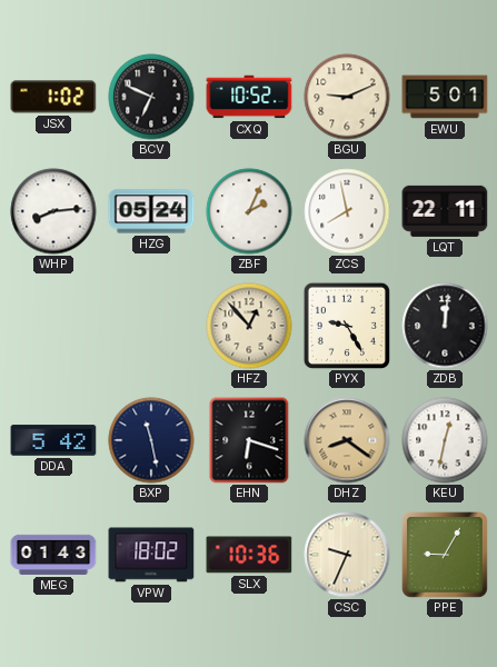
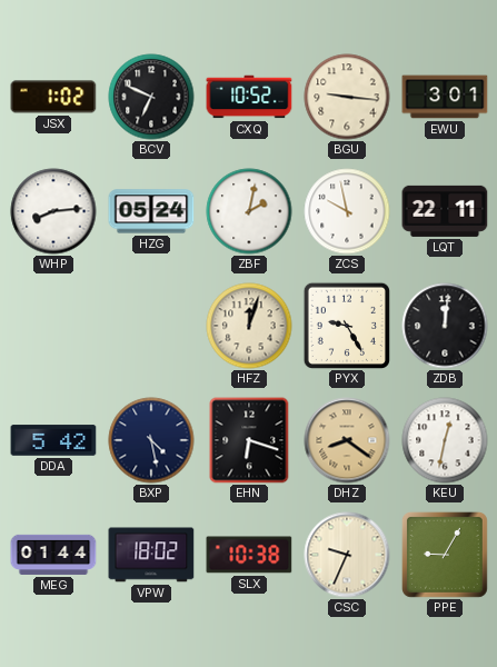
BGU: 9:11 -> 9:16
EWU: 5:01 -> 3:01
ZBF: 2:04 -> 2:02
ZCS: 7:58 -> 9:58
HFZ: 12:53 -> 12:03
BXP: 11:28 -> 4:28
MEG: 01:43 -> 01:44
SLX: 10:36 -> 10:38
